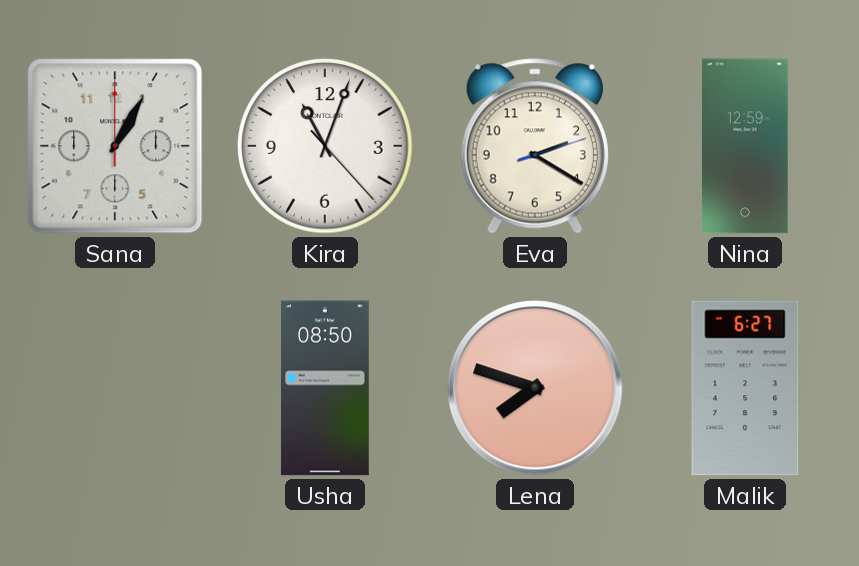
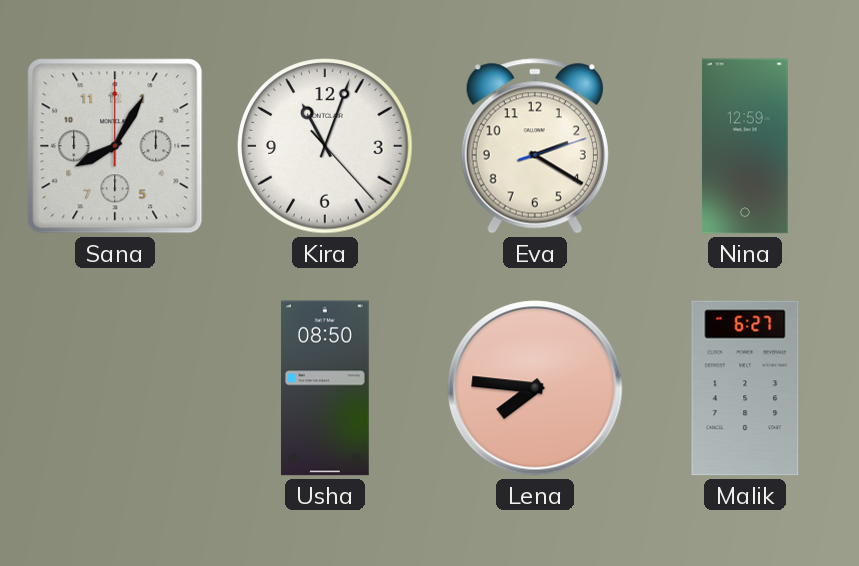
Sana: 1:05 -> 8:05
Lena: 7:48 -> 7:46
